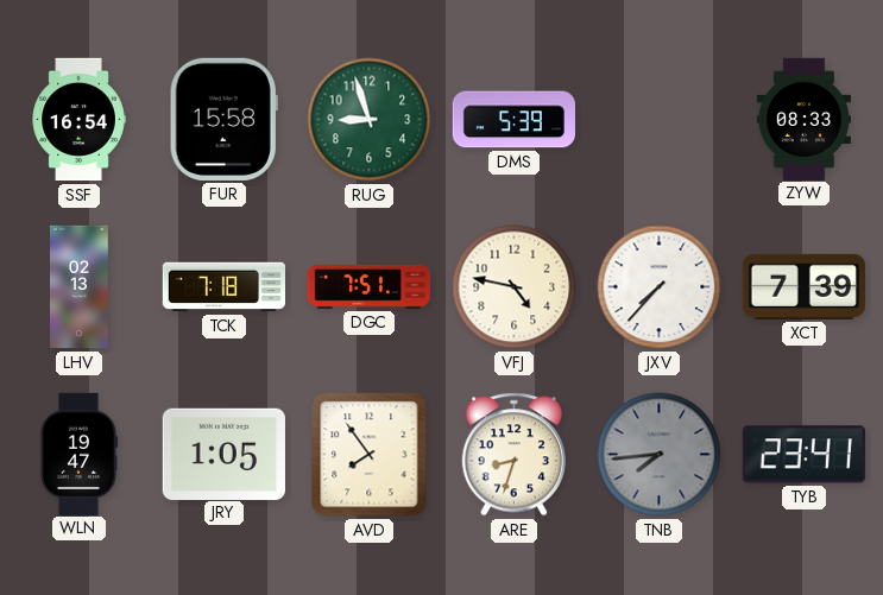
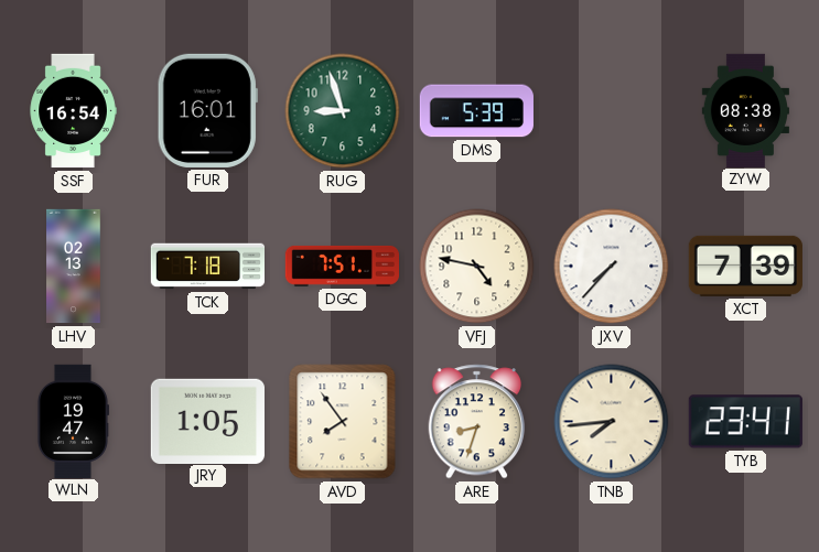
FUR: 15:58 -> 16:01
ZYW: 08:33 -> 08:38
TNB dial: grey -> cream
